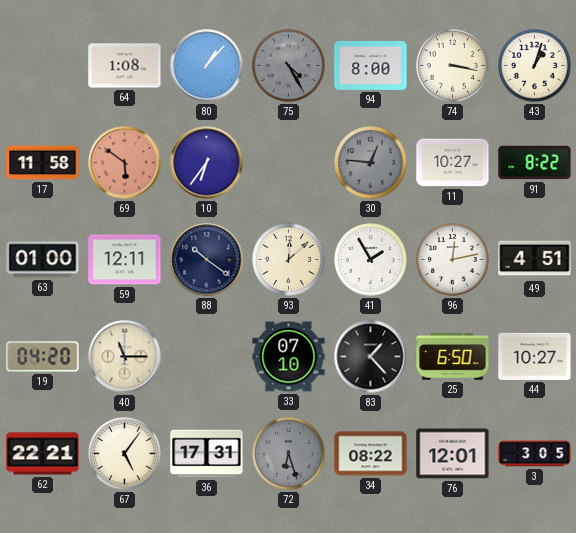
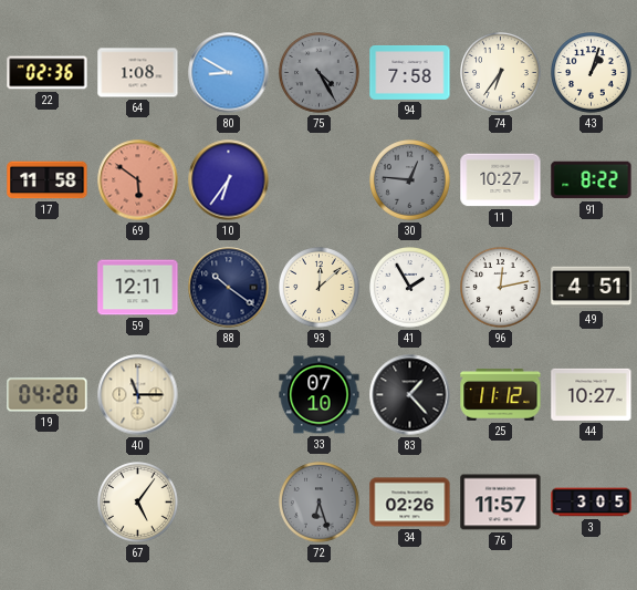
22: none -> 02:36
80: 1:07 -> 8:50
94: 8:00 -> 7:58
74: 3:17 -> 6:36
63: 01:00 -> none
25: 6:50 -> 11:12
62: 22:21 -> none
36: 17:31 -> none
34: 08:22 -> 02:26
76: 12:01 -> 11:57
